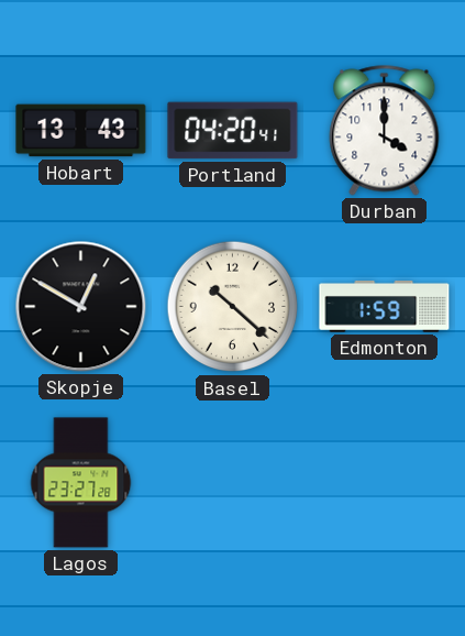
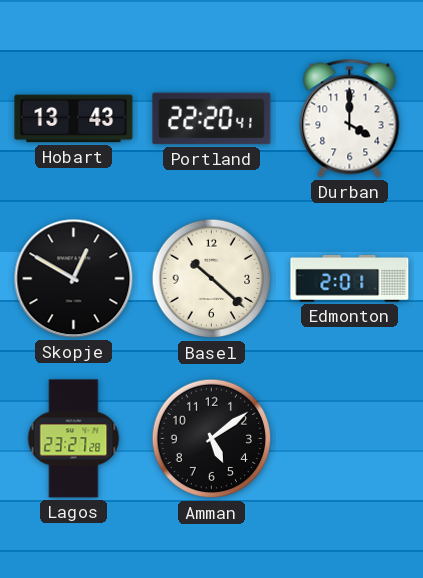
Portland: 04:20 -> 22:20
Edmonton: 1:59 -> 2:01
Amman: none -> 5:09
